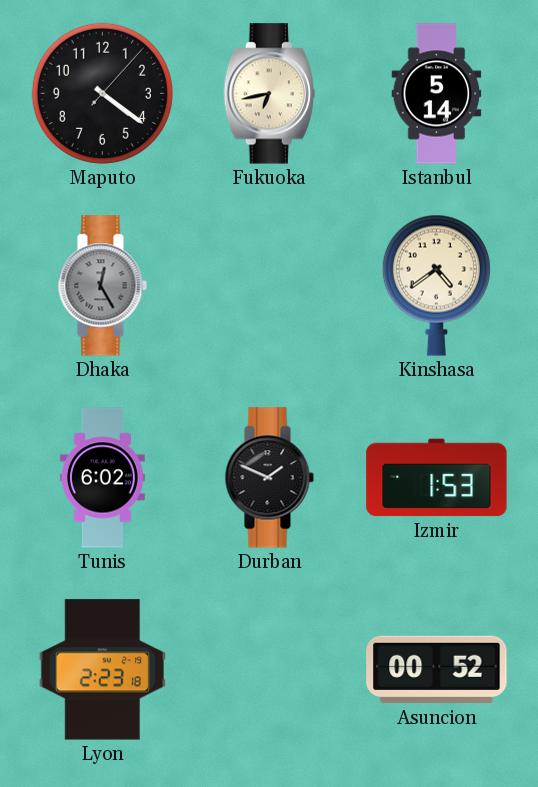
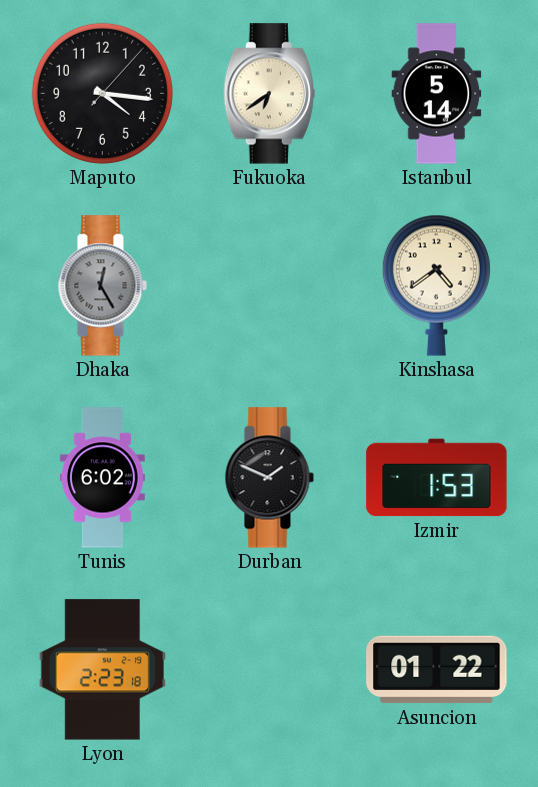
Maputo: 4:21 -> 4:16
Fukuoka: 6:43 -> 6:39
Asuncion: 00:52 -> 01:22
